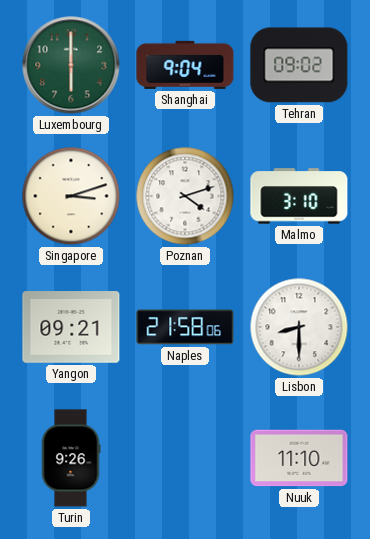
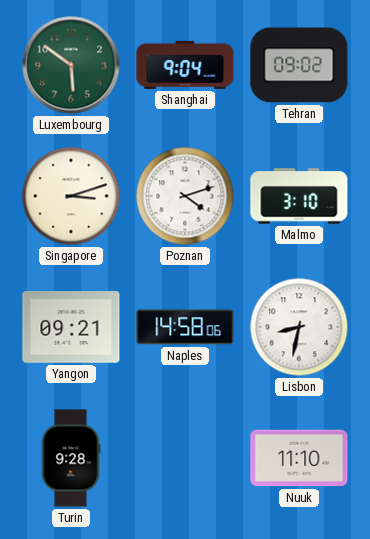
Luxembourg: 6:00 -> 5:51
Naples: 21:58 -> 14:58
Lisbon: 8:30 -> 8:32
Turin: 9:26 -> 9:28
